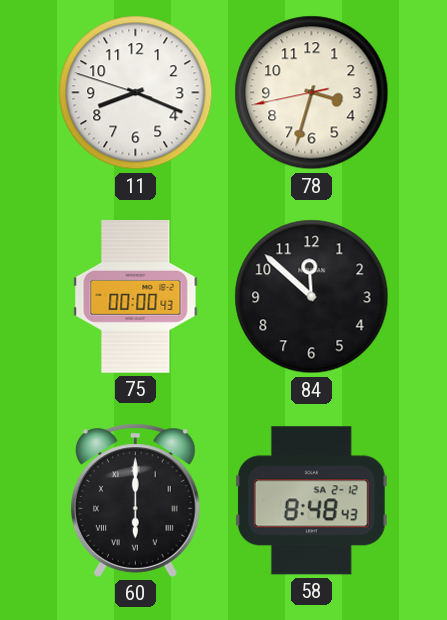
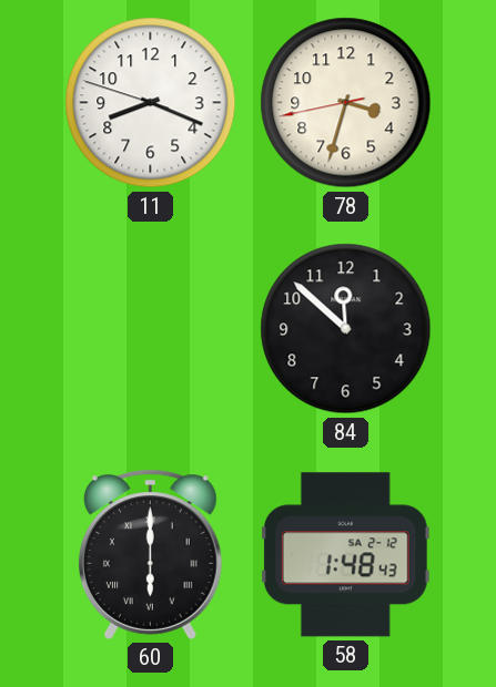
75: 00:00 -> none
58: 8:48 -> 1:48
